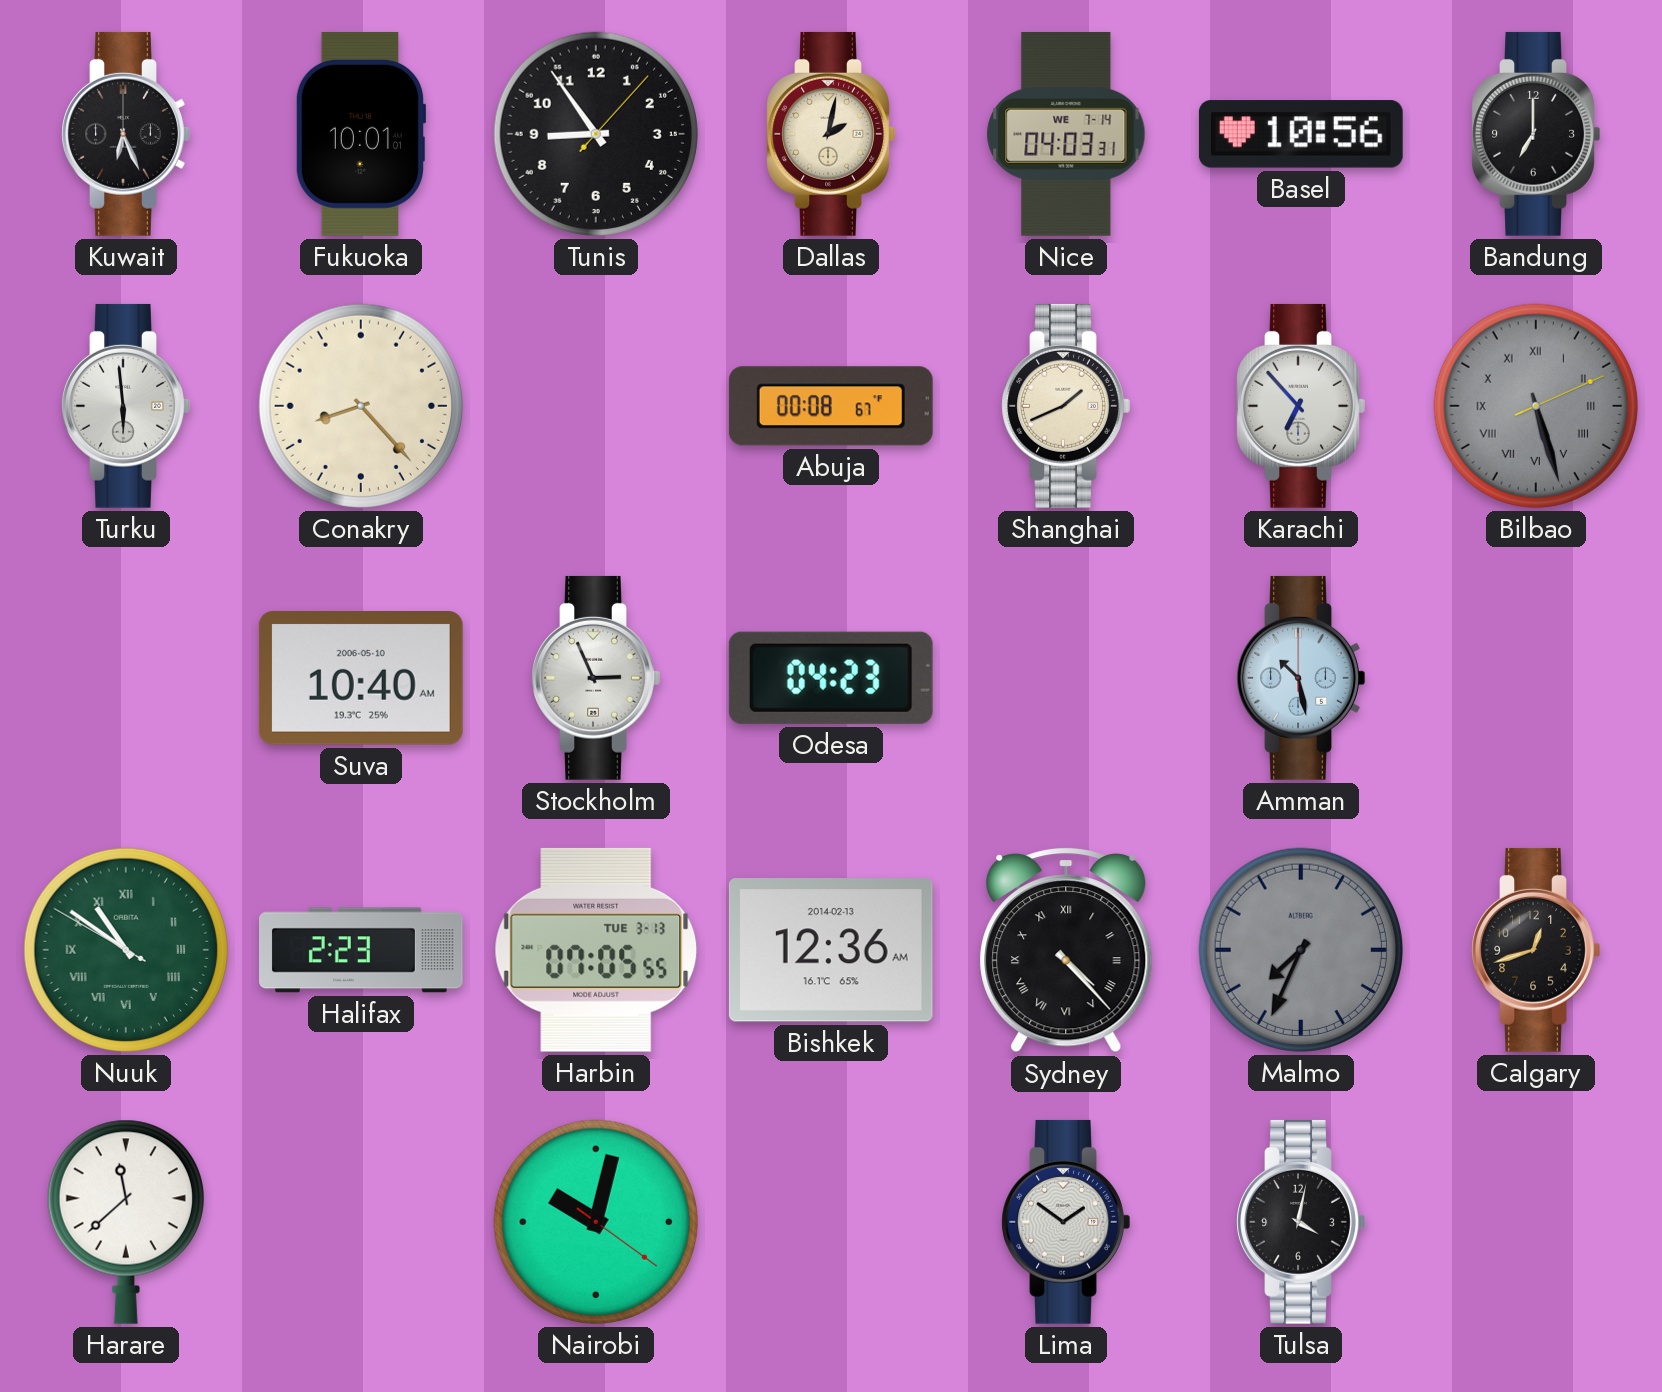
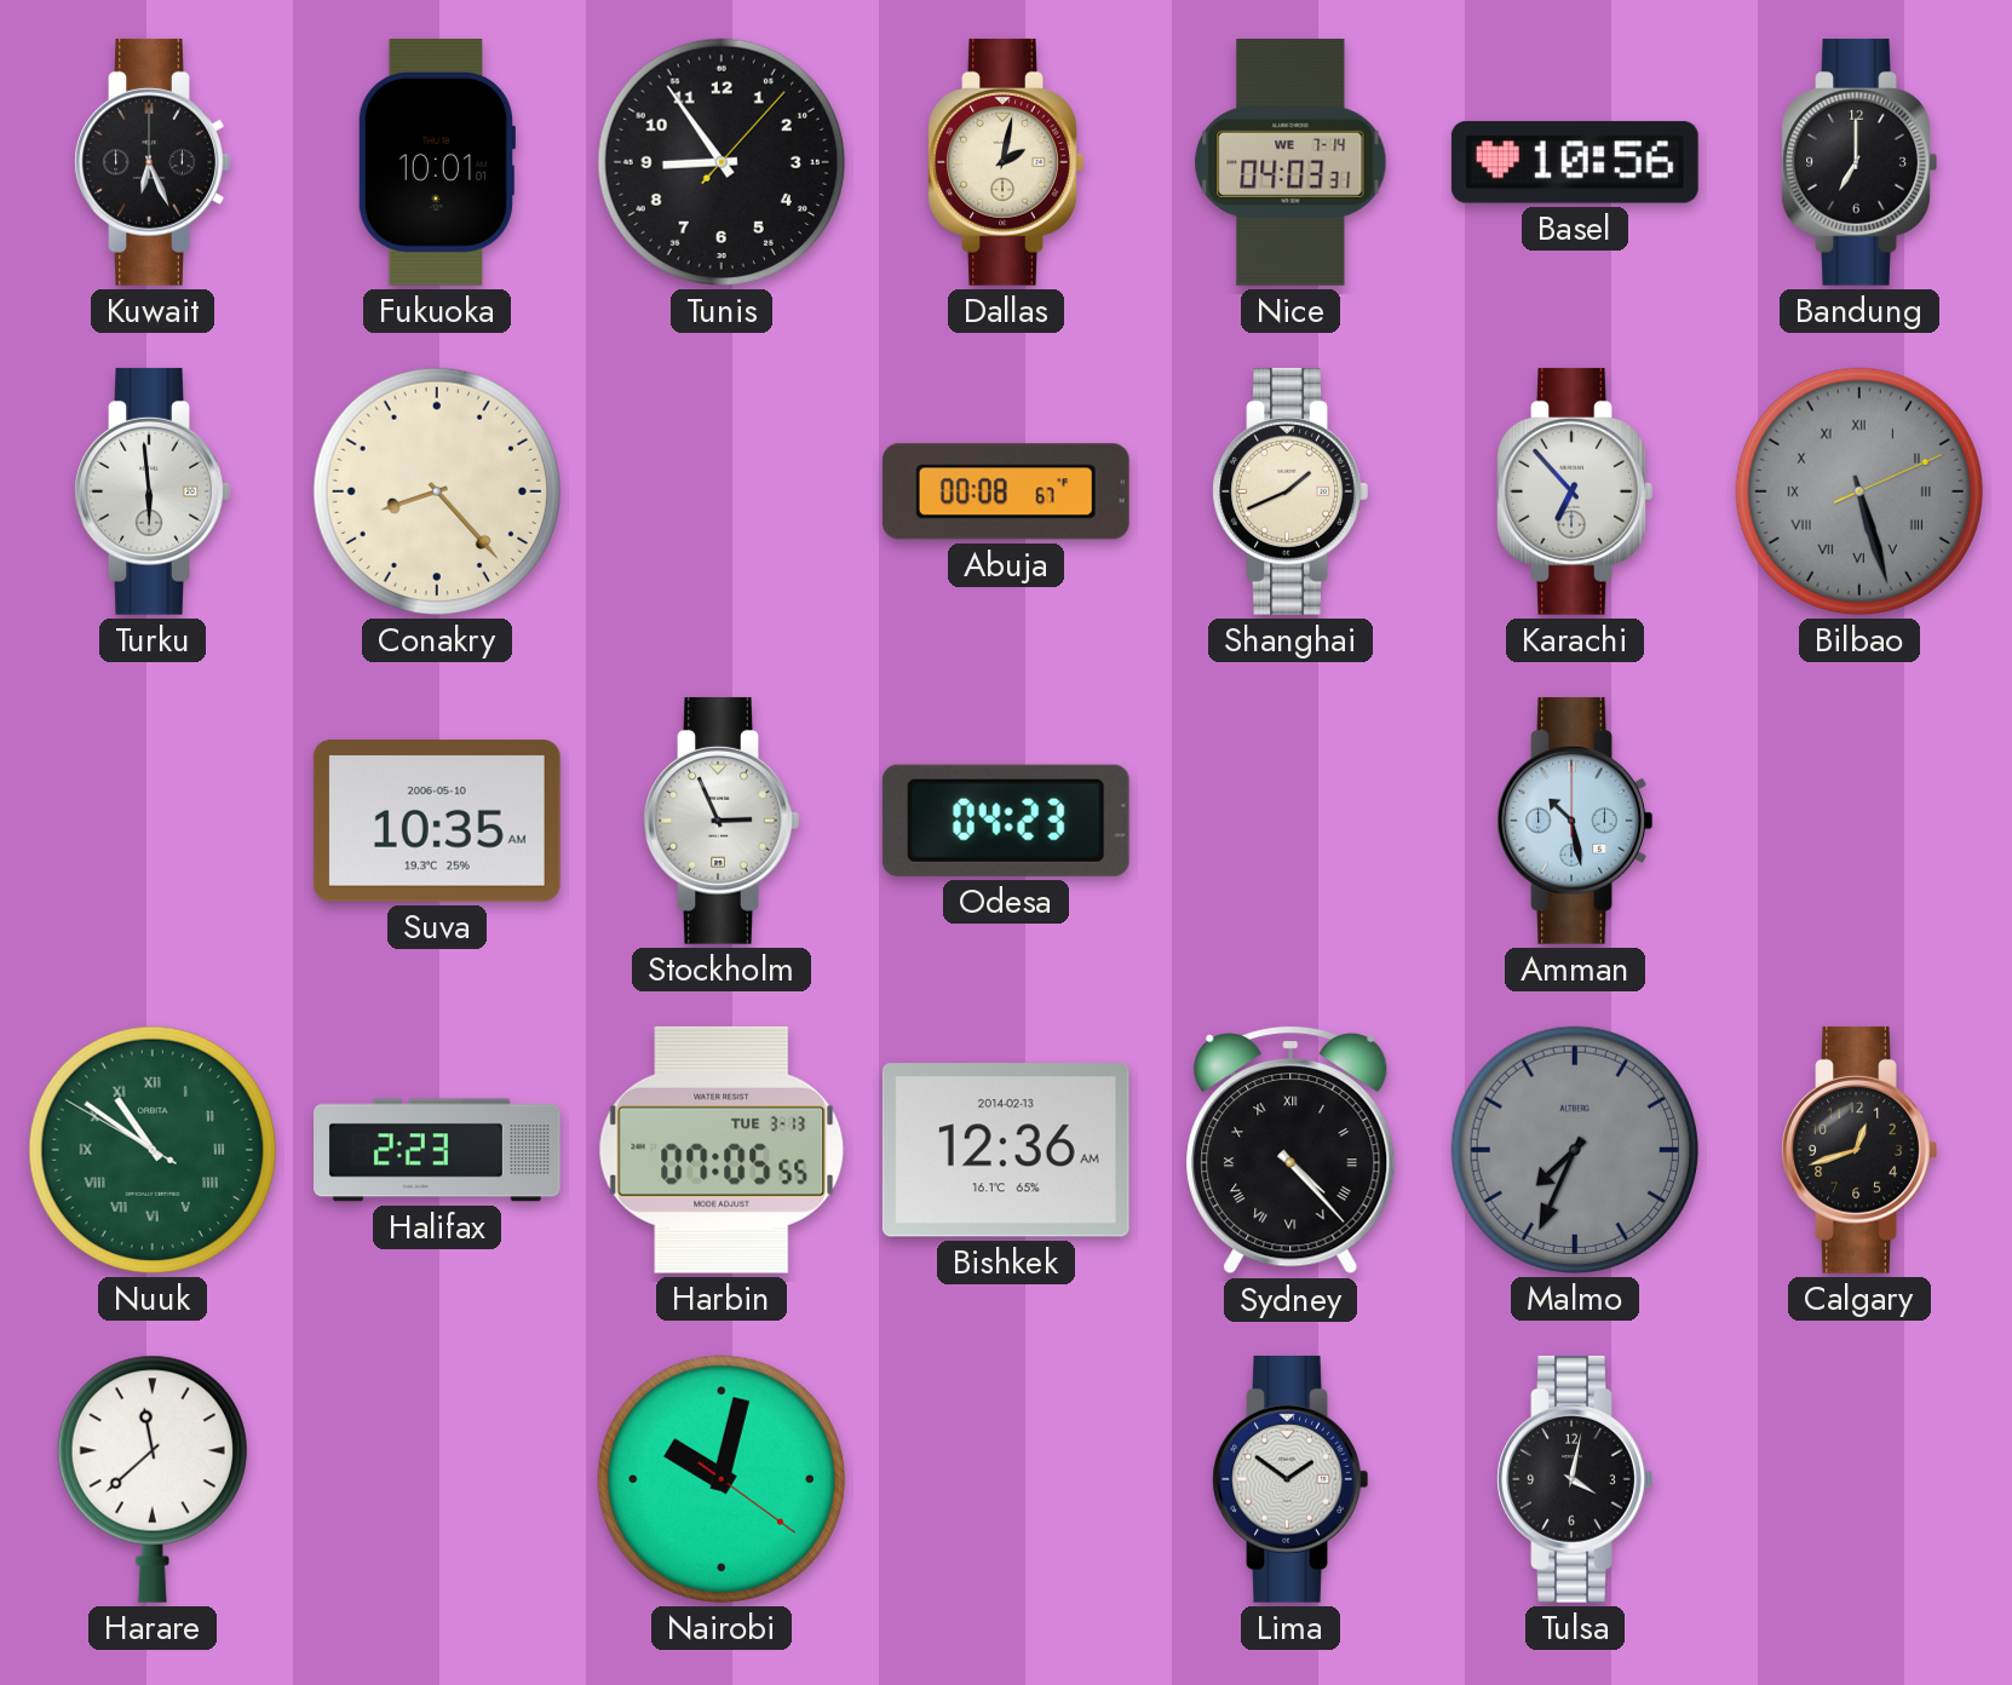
Suva: 10:40 -> 10:35
